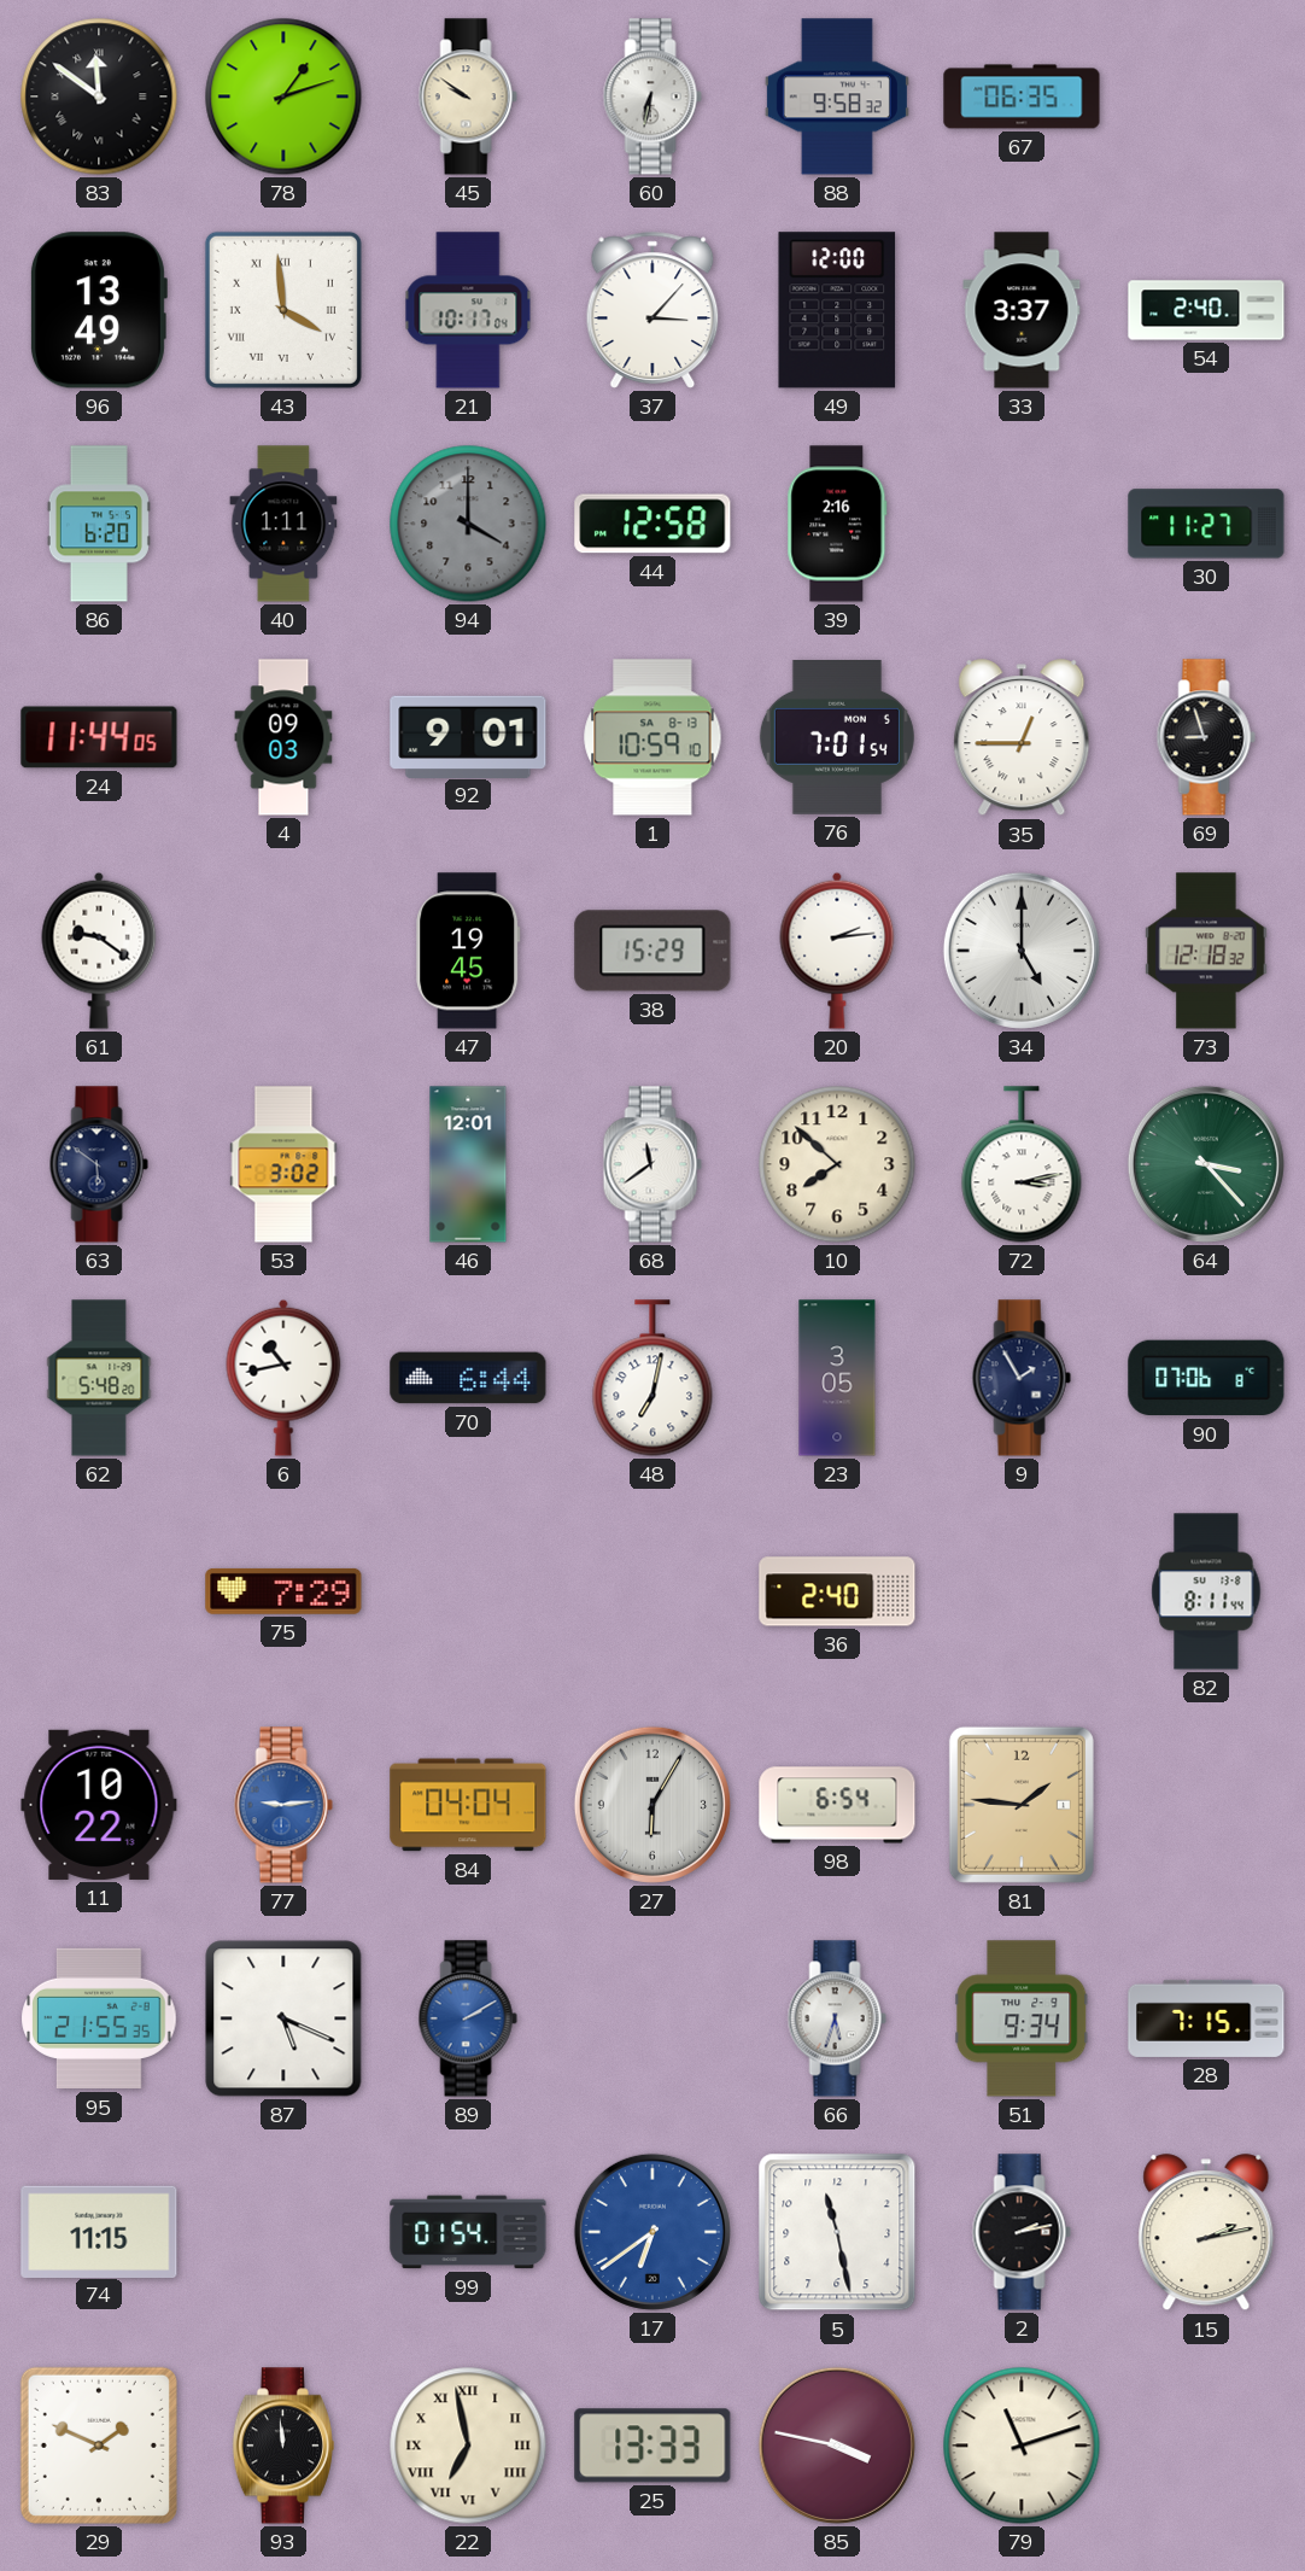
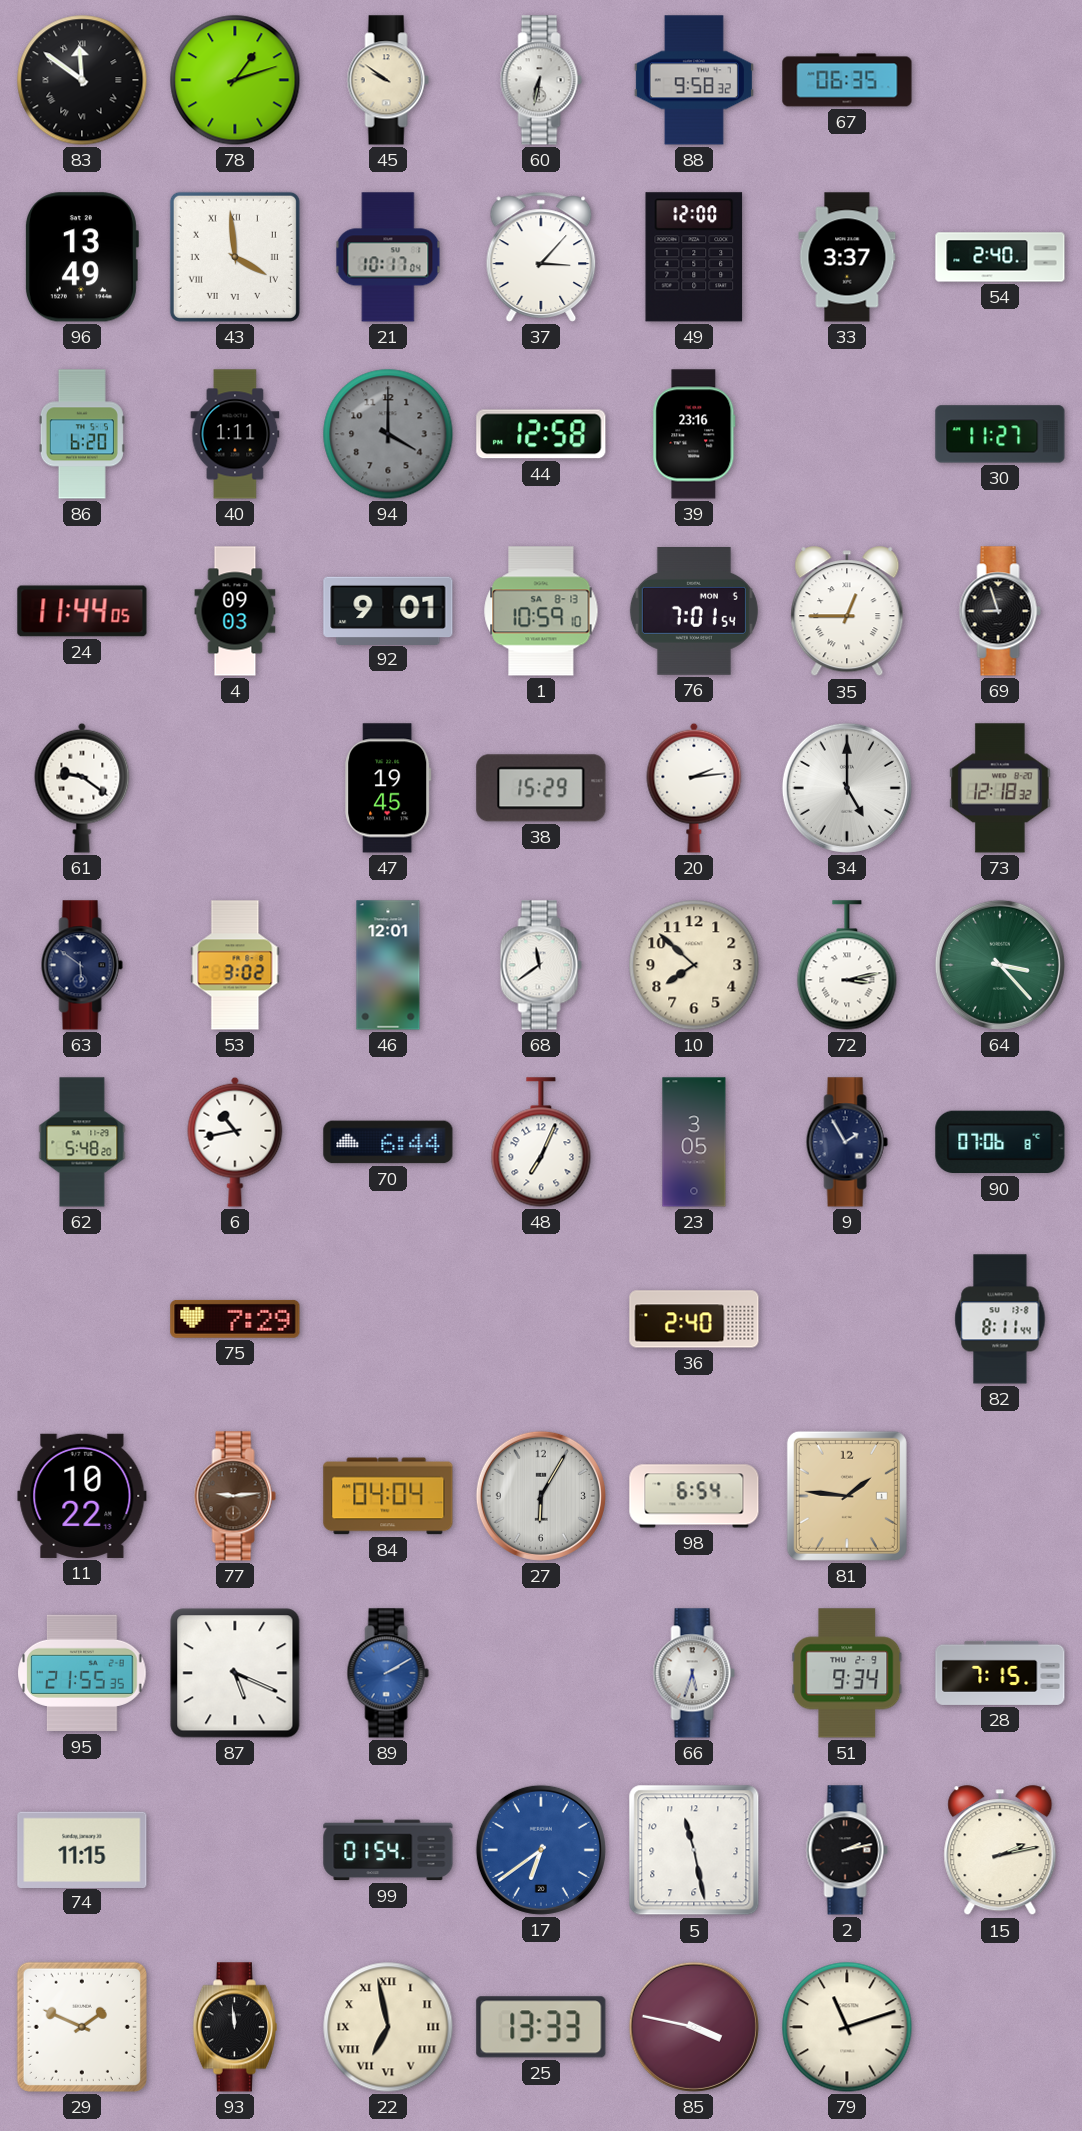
39: 2:16 -> 23:16
48: 7:02 -> 7:04
77 dial: blue -> brown
